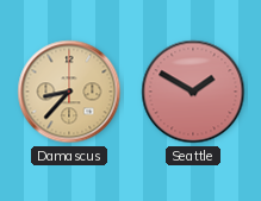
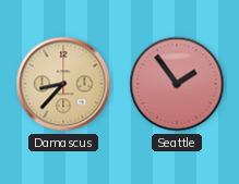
Seattle: 1:50 -> 1:54
